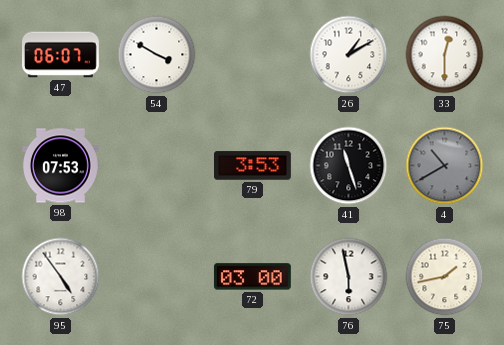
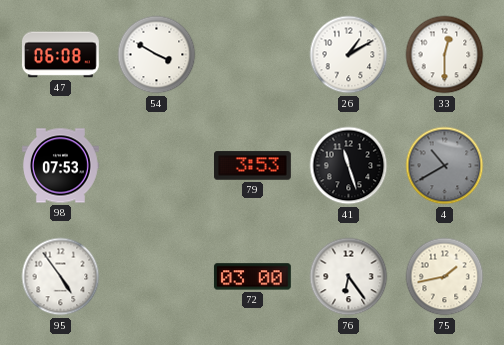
47: 06:07 -> 06:08
76: 5:58 -> 6:24
